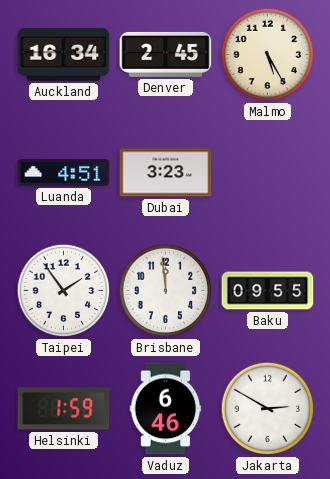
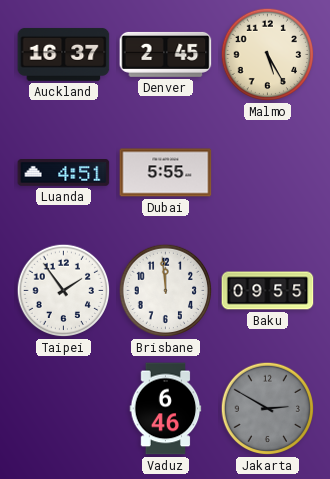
Auckland: 16:34 -> 16:37
Dubai: 3:23 -> 5:55
Helsinki: 1:59 -> none
Jakarta dial: white -> grey
